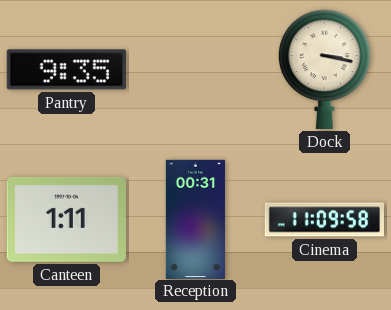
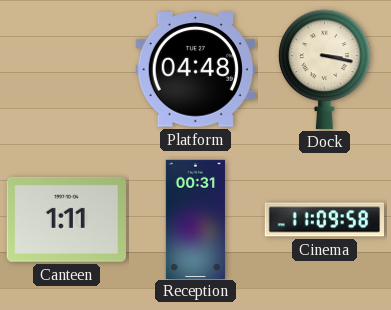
Pantry: 9:35 -> none
Platform: none -> 04:48
